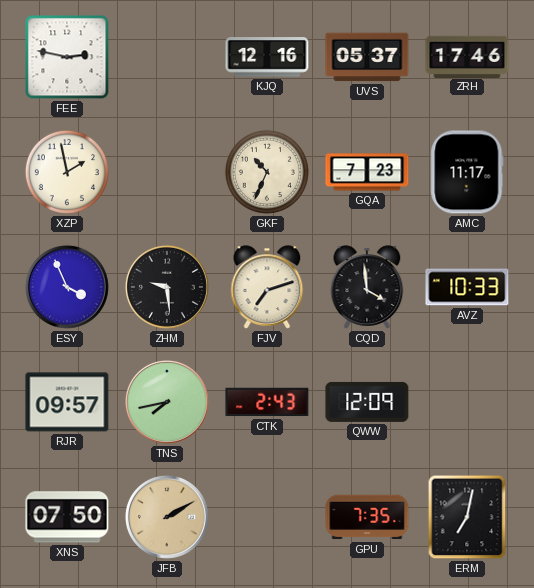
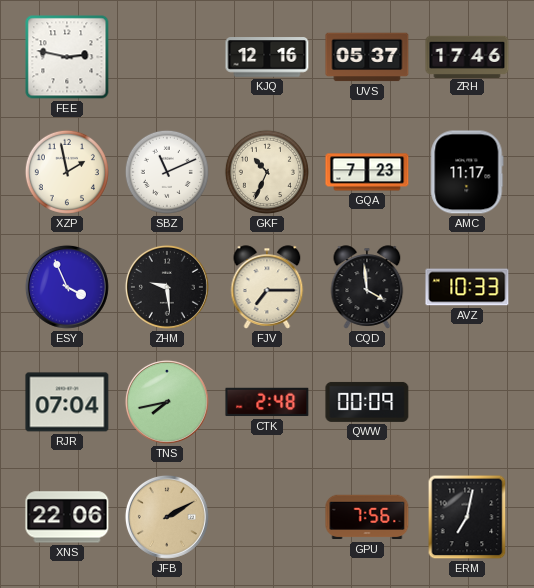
SBZ: none -> 11:11
FJV: 7:12 -> 7:15
RJR: 09:57 -> 07:04
CTK: 2:43 -> 2:48
QWW: 12:09 -> 00:09
XNS: 07:50 -> 22:06
GPU: 7:35 -> 7:56
